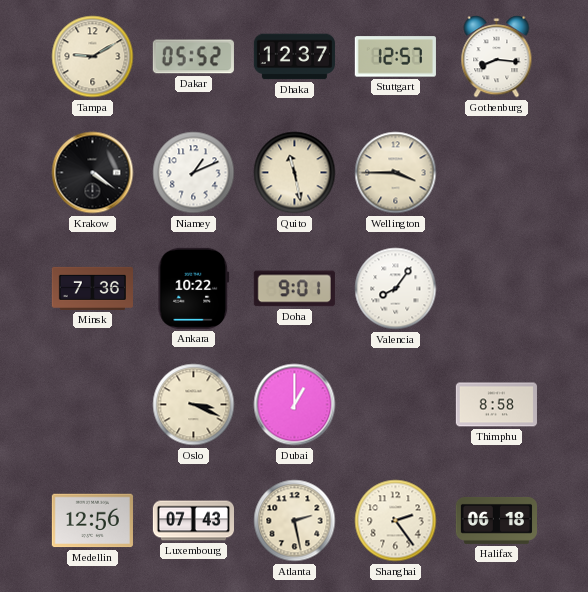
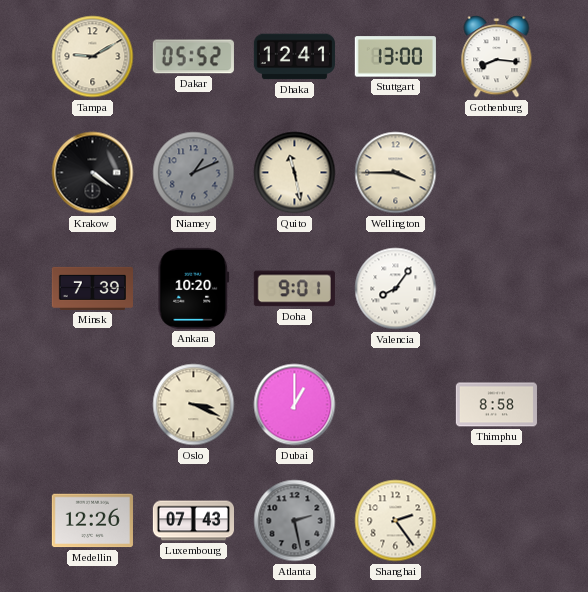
Dhaka: 12:37 -> 12:41
Stuttgart: 12:57 -> 13:00
Niamey dial: white -> grey
Minsk: 7:36 -> 7:39
Ankara: 10:22 -> 10:20
Medellin: 12:56 -> 12:26
Atlanta dial: cream -> grey
Halifax: 06:18 -> none
